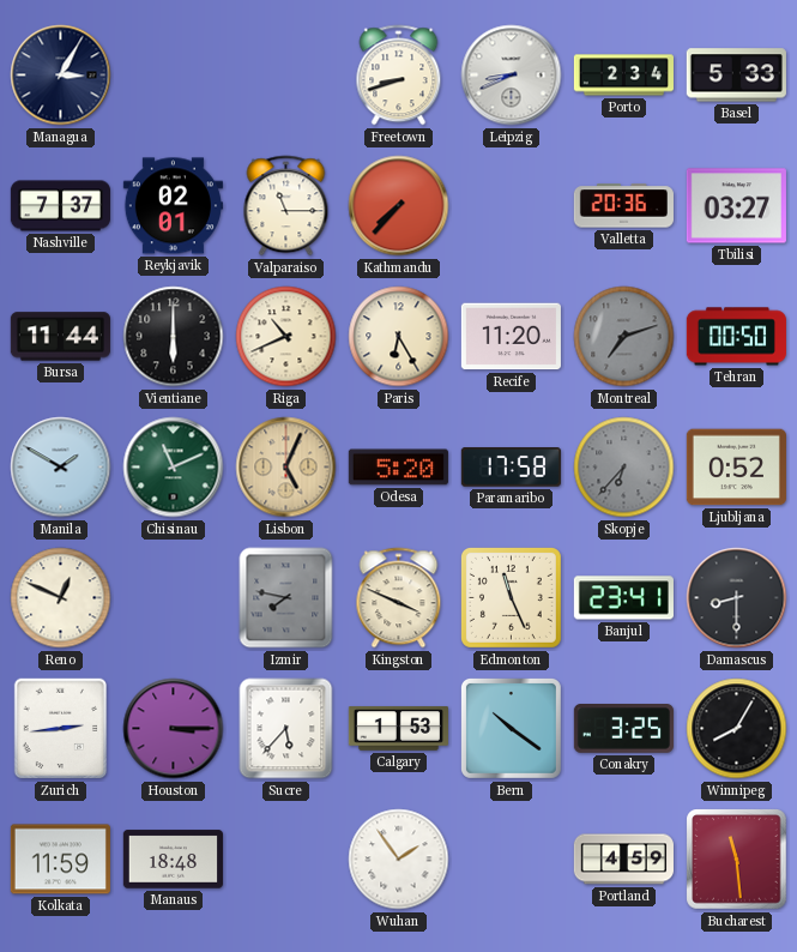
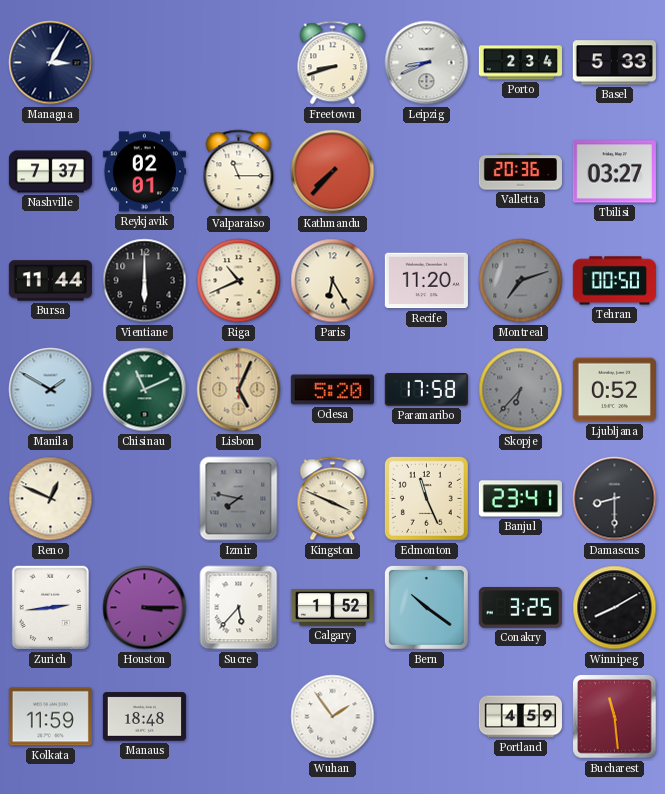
Calgary: 1:53 -> 1:52
Winnipeg: 8:05 -> 8:10
